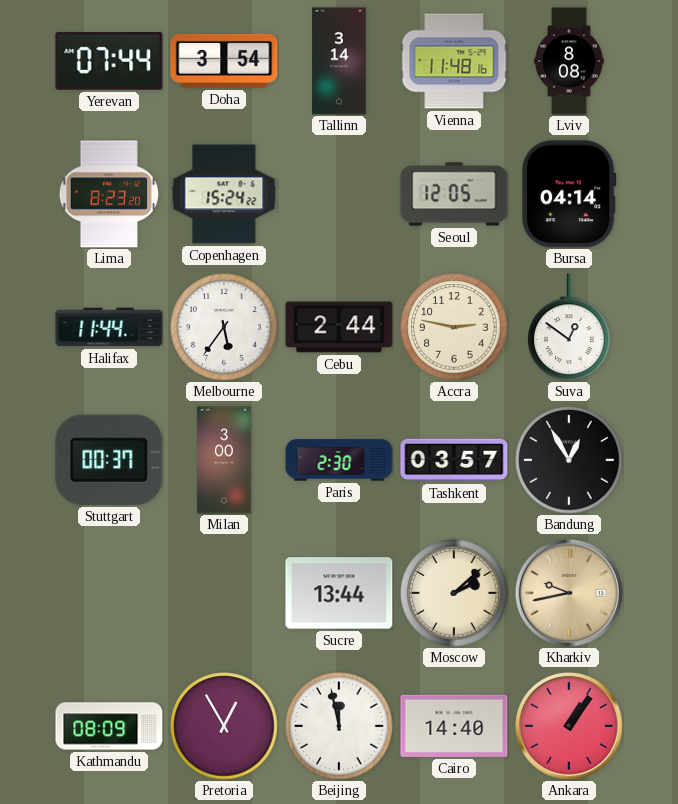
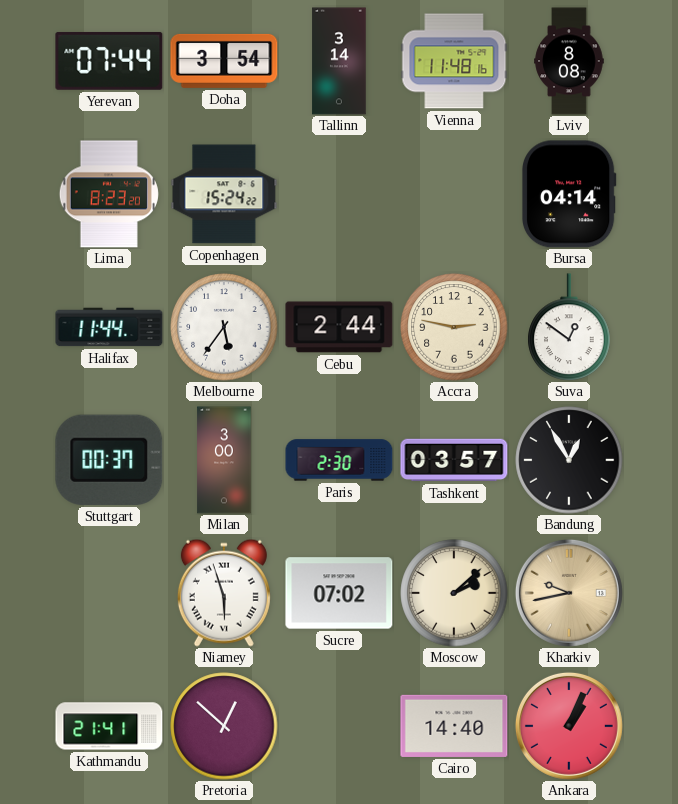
Seoul: 12:05 -> none
Niamey: none -> 5:57
Sucre: 13:44 -> 07:02
Kathmandu: 08:09 -> 21:41
Pretoria: 12:55 -> 12:52
Beijing: 11:58 -> none
Ankara: 1:06 -> 1:04
